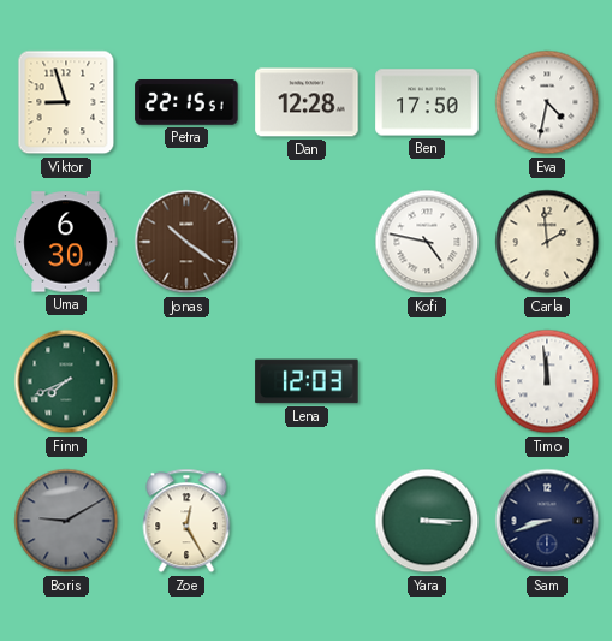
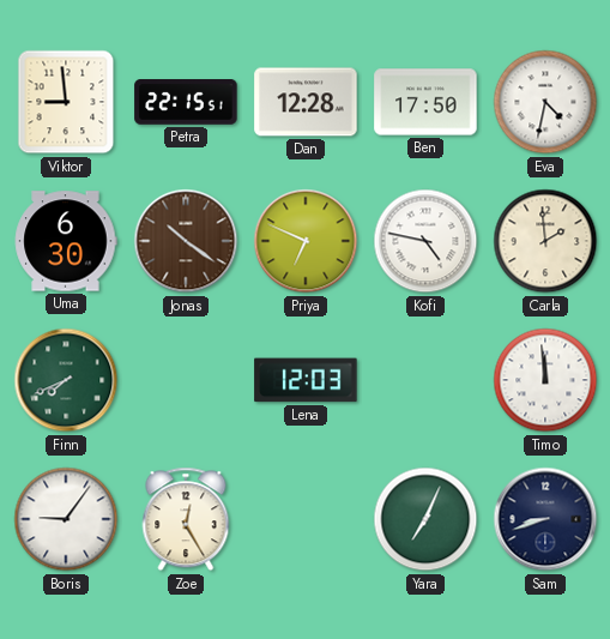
Viktor: 8:57 -> 8:59
Priya: none -> 6:49
Boris: 9:10 -> 9:06
Boris dial: grey -> white
Yara: 3:15 -> 7:04
